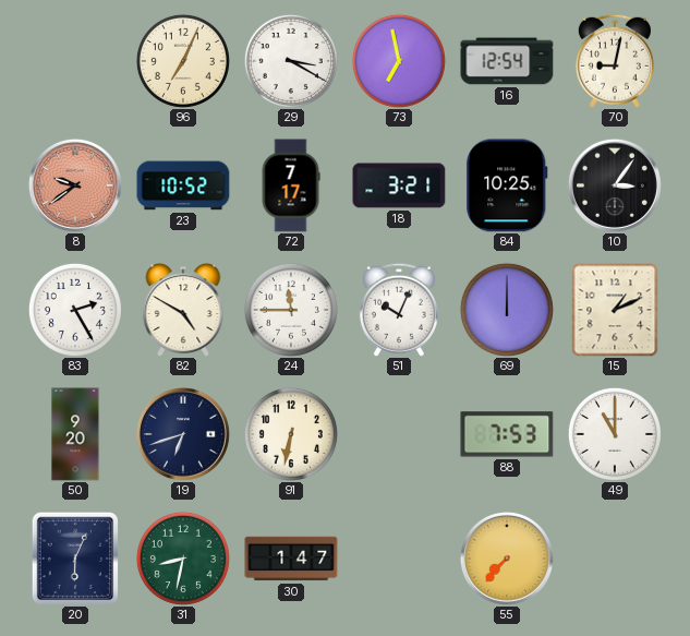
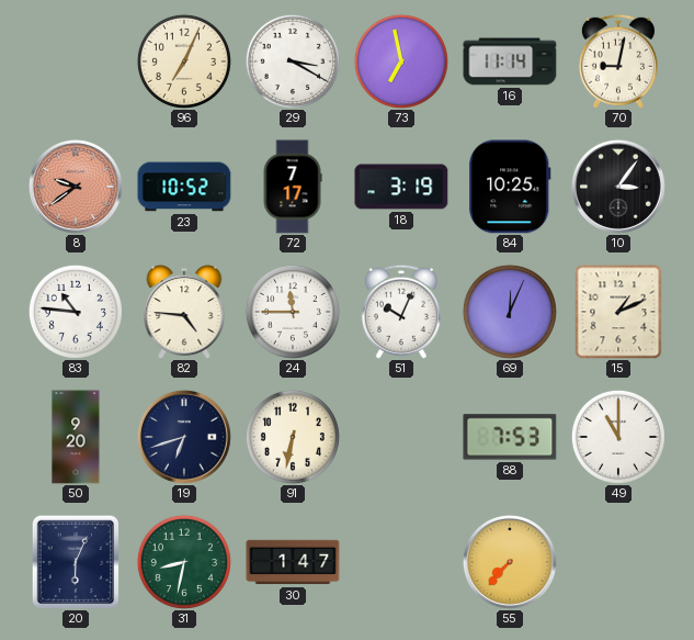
16: 12:54 -> 11:14
18: 3:21 -> 3:19
83: 2:25 -> 10:46
82: 4:50 -> 4:46
69: 12:00 -> 12:04
